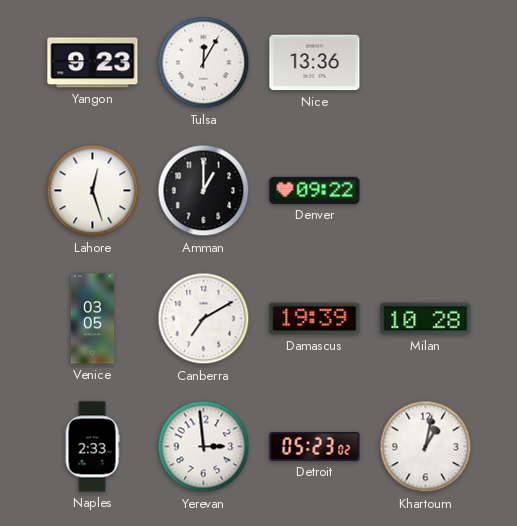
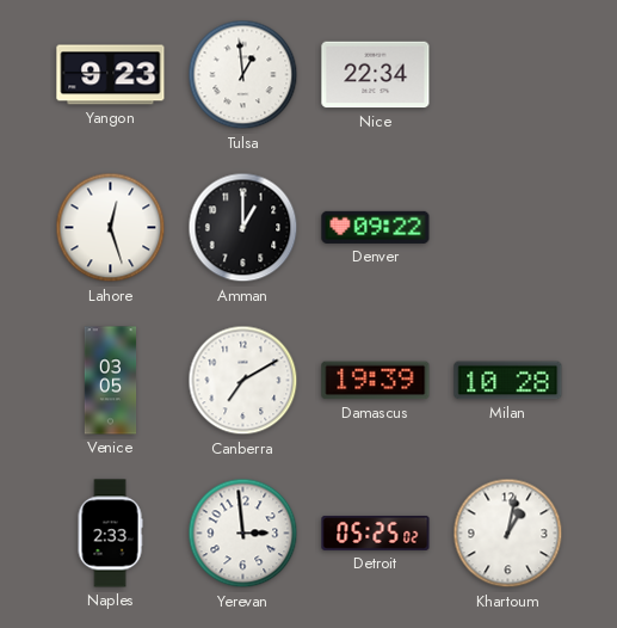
Tulsa: 12:05 -> 12:59
Nice: 13:36 -> 22:34
Detroit: 05:23 -> 05:25
